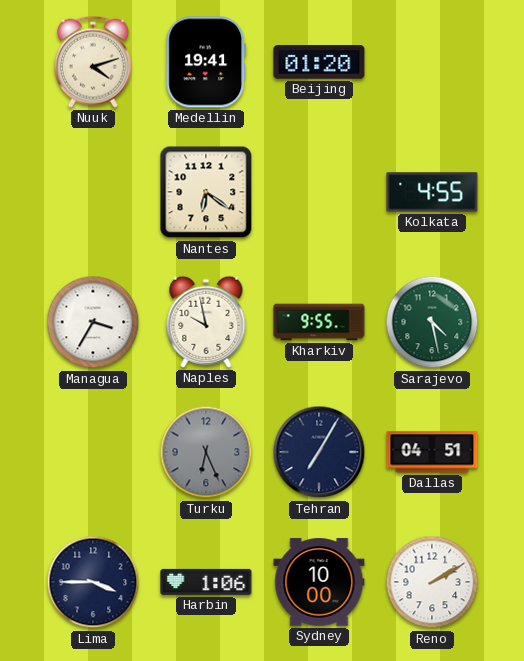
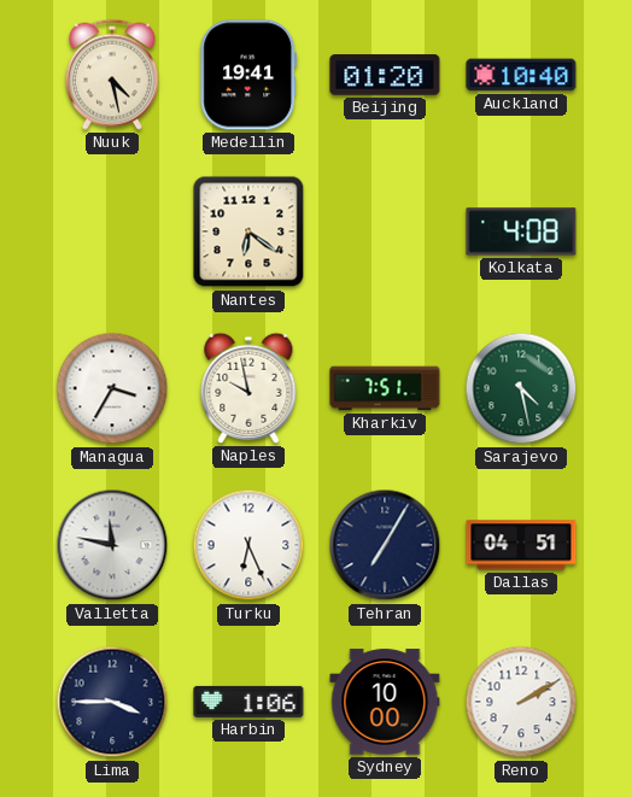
Nuuk: 4:12 -> 4:28
Auckland: none -> 10:40
Kolkata: 4:55 -> 4:08
Kharkiv: 9:55 -> 7:51
Valletta: none -> 11:47
Turku dial: grey -> white
